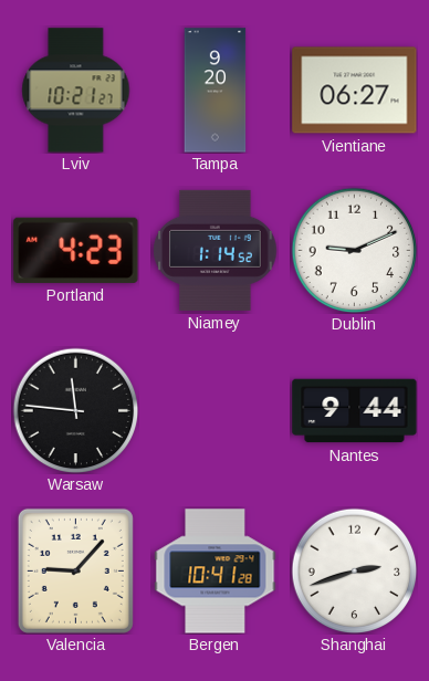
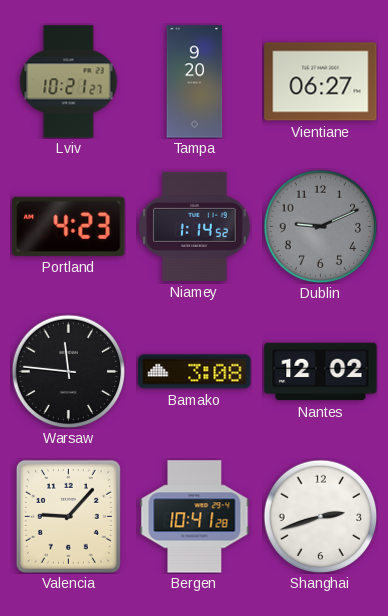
Dublin dial: white -> grey
Bamako: none -> 3:08
Nantes: 9:44 -> 12:02
